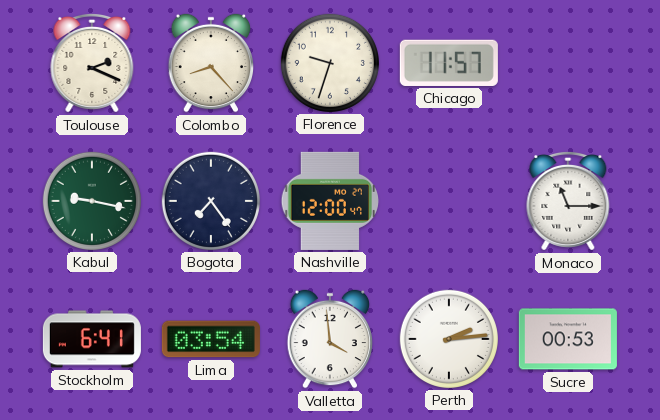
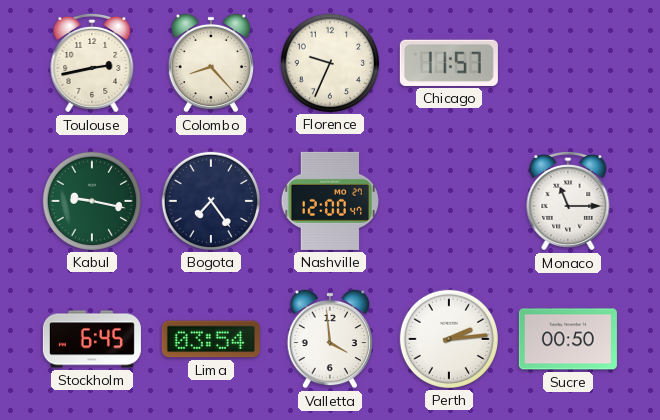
Toulouse: 2:19 -> 2:43
Florence: 9:33 -> 9:34
Stockholm: 6:41 -> 6:45
Sucre: 00:53 -> 00:50
